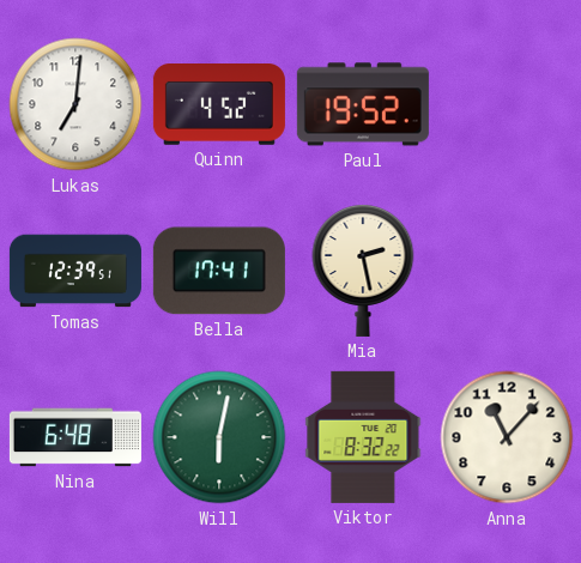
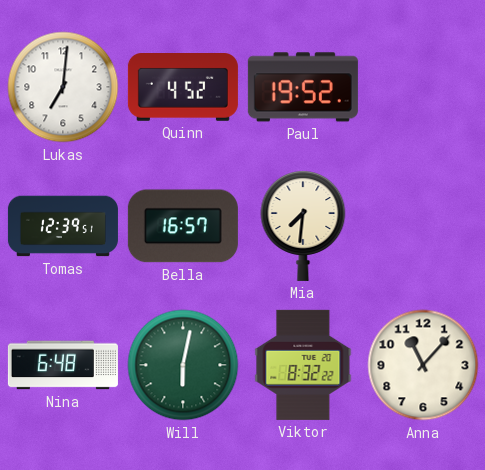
Bella: 17:41 -> 16:57
Mia: 2:28 -> 7:31
